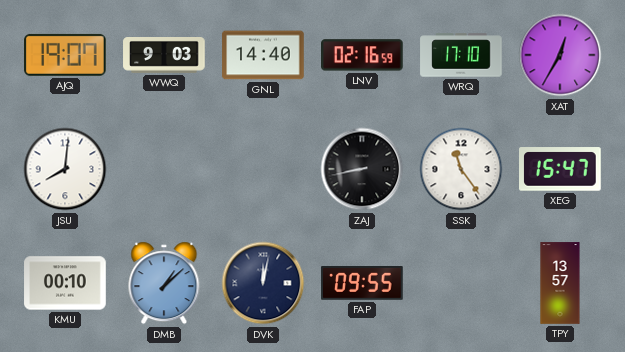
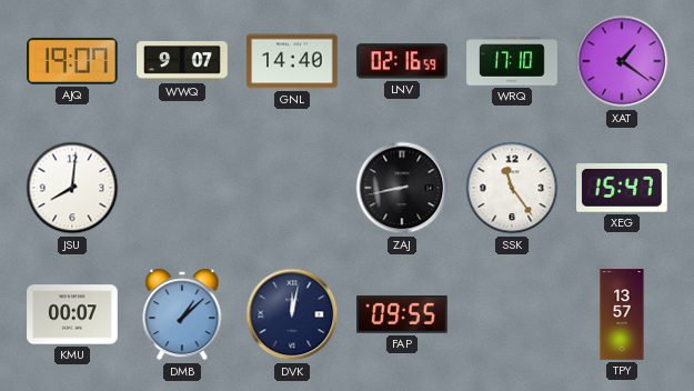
WWQ: 9:03 -> 9:07
XAT: 12:35 -> 1:21
KMU: 00:10 -> 00:07
